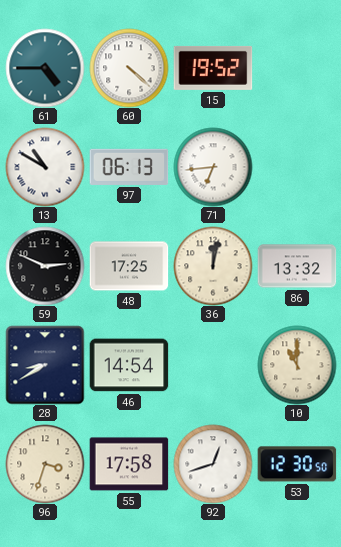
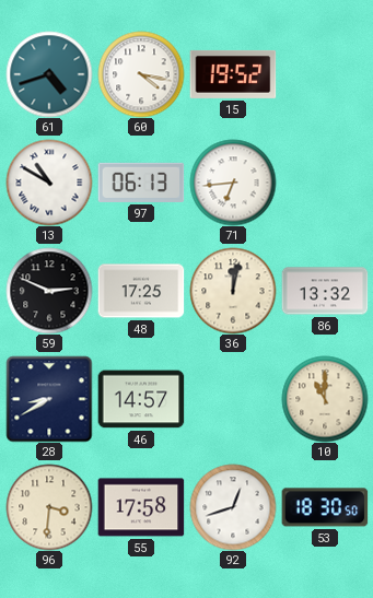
61: 4:45 -> 4:42
60: 4:22 -> 4:17
46: 14:54 -> 14:57
96: 3:33 -> 3:31
53: 12:30 -> 18:30
